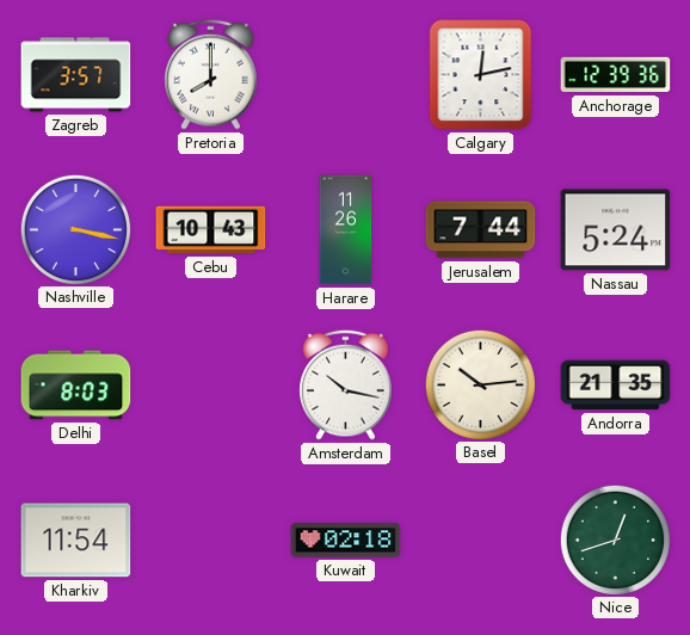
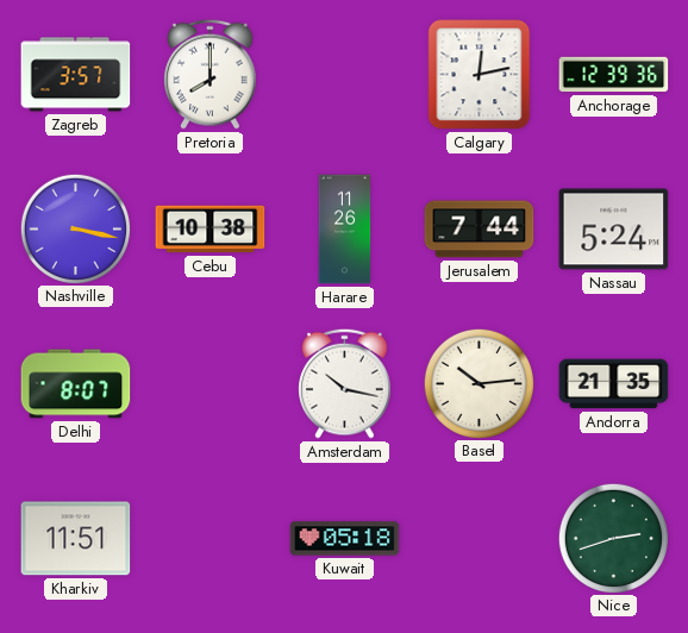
Cebu: 10:43 -> 10:38
Delhi: 8:03 -> 8:07
Kharkiv: 11:54 -> 11:51
Kuwait: 02:18 -> 05:18
Nice: 12:42 -> 2:42
